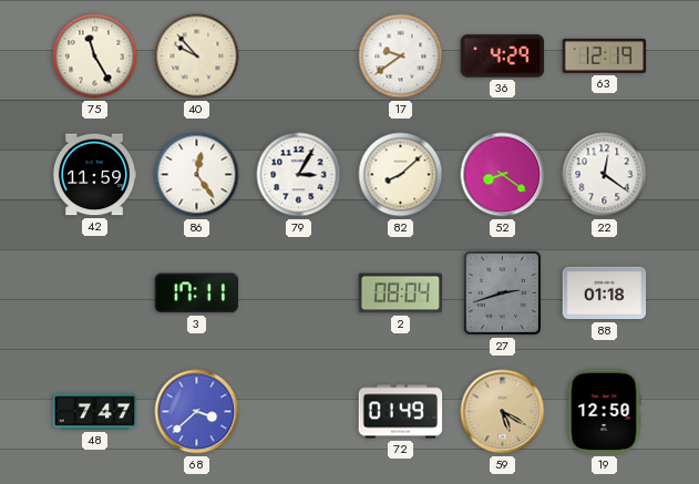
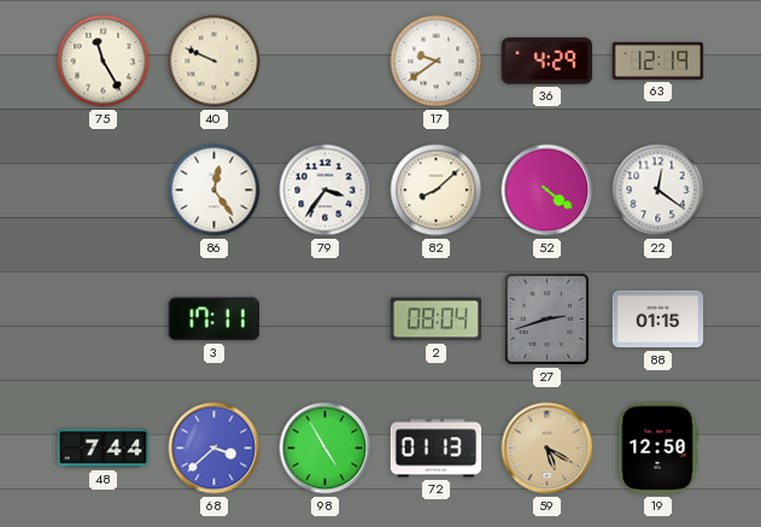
40: 9:53 -> 9:49
42: 11:59 -> none
79: 3:05 -> 3:36
52: 8:21 -> 4:21
88: 01:18 -> 01:15
48: 7:47 -> 7:44
98: none -> 4:55
72: 01:49 -> 01:13
